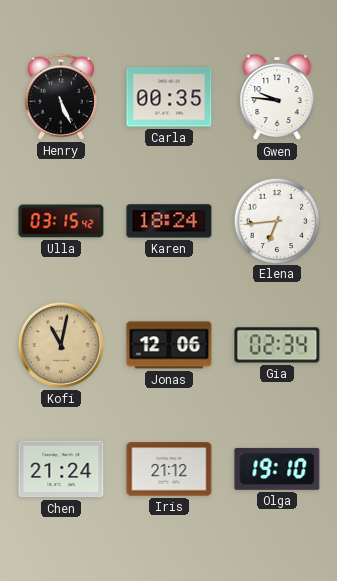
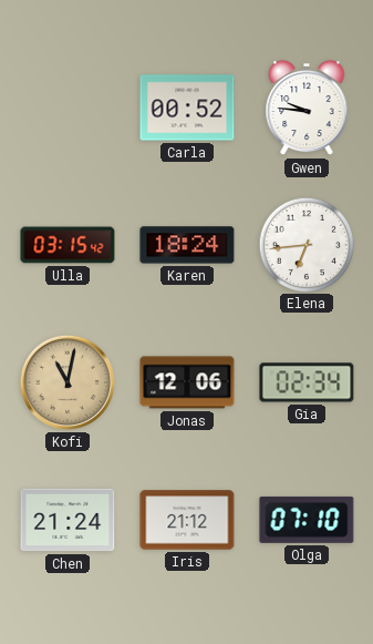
Henry: 5:26 -> none
Carla: 00:35 -> 00:52
Olga: 19:10 -> 07:10
